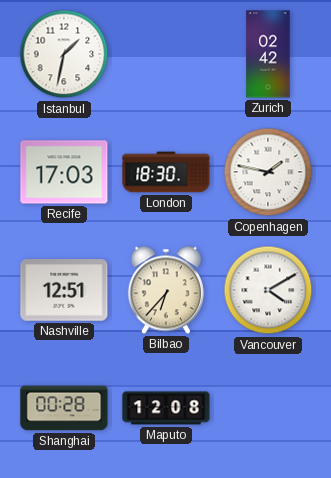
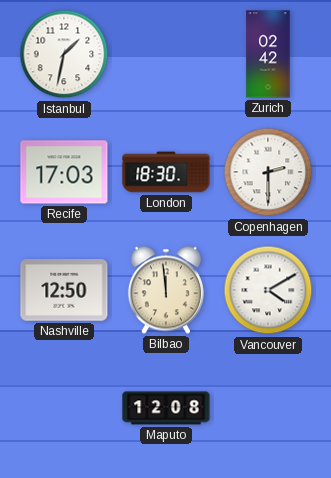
Copenhagen: 1:47 -> 2:30
Nashville: 12:51 -> 12:50
Bilbao: 6:37 -> 11:59
Shanghai: 00:28 -> none
